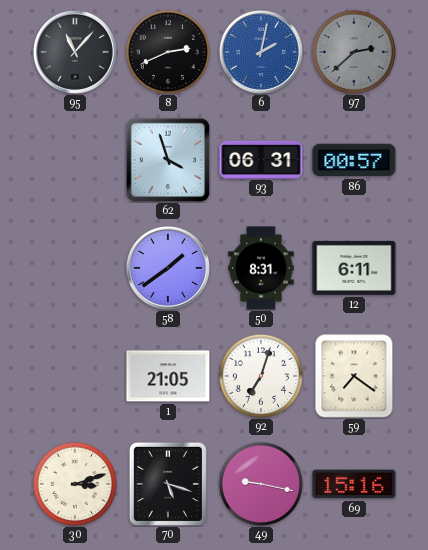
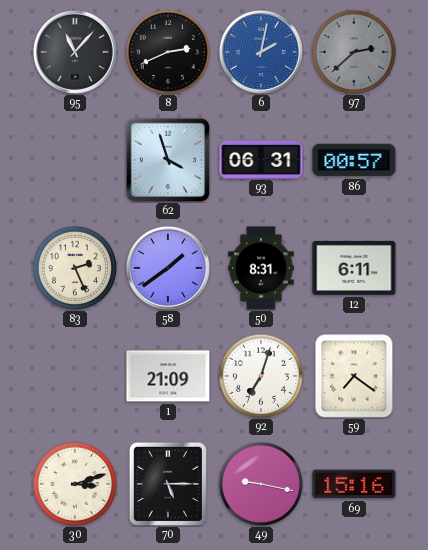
83: none -> 2:26
1: 21:05 -> 21:09
70: 5:18 -> 5:15
